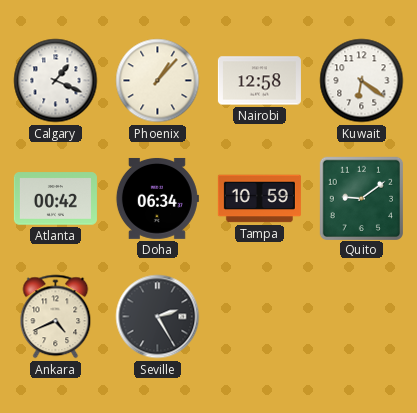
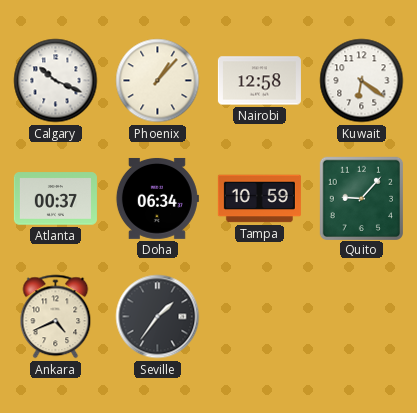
Calgary: 1:19 -> 10:19
Atlanta: 00:42 -> 00:37
Quito: 9:09 -> 9:07
Seville: 2:25 -> 1:36
